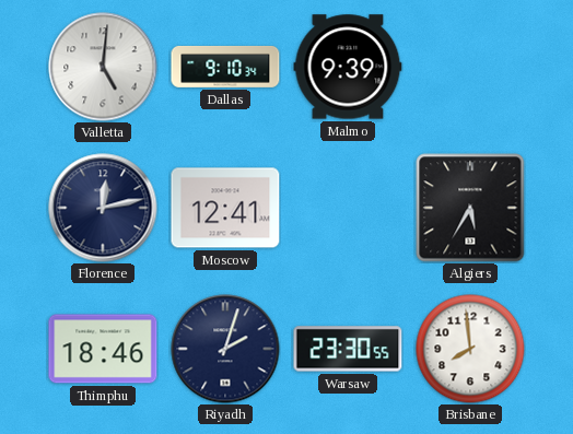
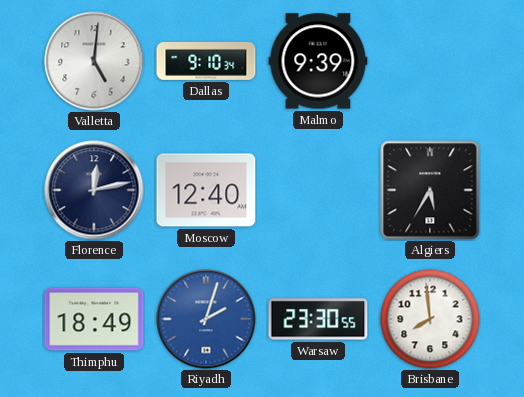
Moscow: 12:41 -> 12:40
Thimphu: 18:46 -> 18:49
Riyadh dial: navy -> blue
